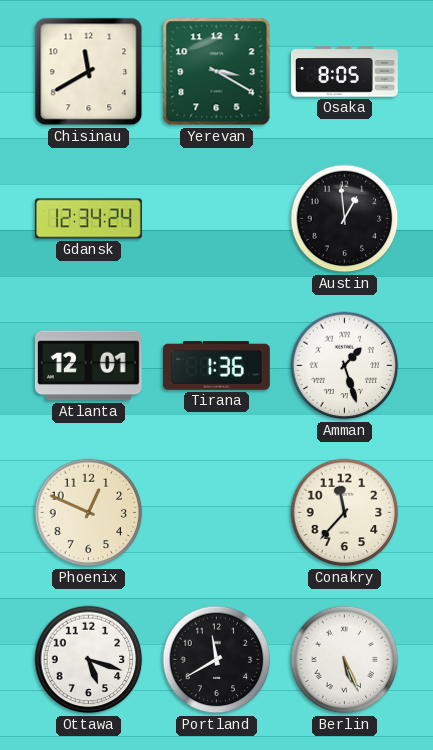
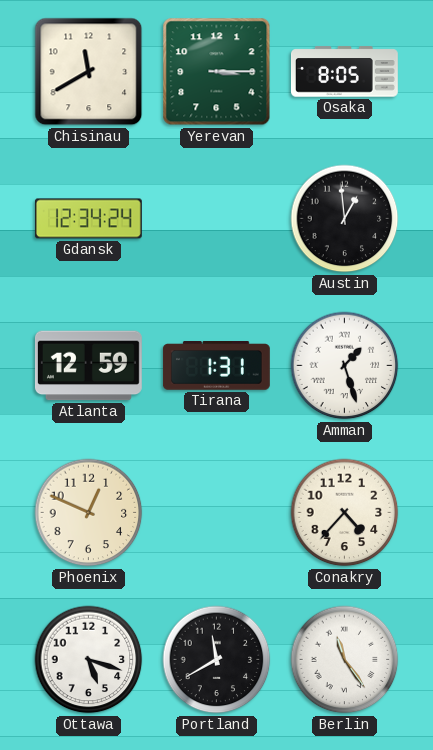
Yerevan: 3:20 -> 3:15
Atlanta: 12:01 -> 12:59
Tirana: 1:36 -> 1:31
Conakry: 11:37 -> 4:37
Berlin: 5:26 -> 11:24
